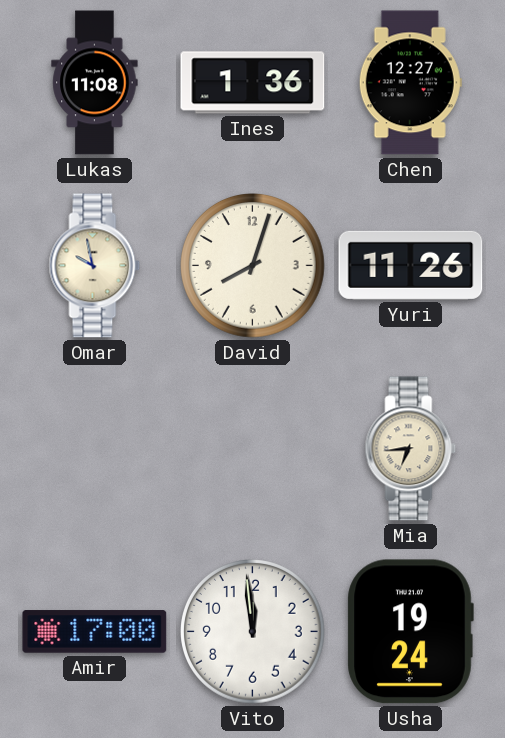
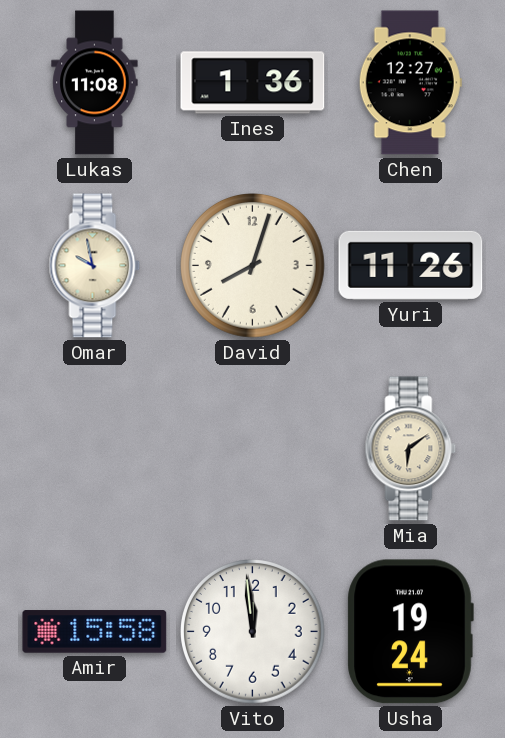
Mia: 6:44 -> 6:09
Amir: 17:00 -> 15:58
